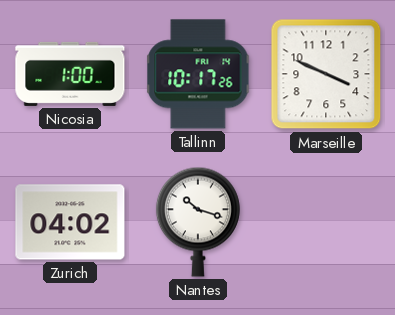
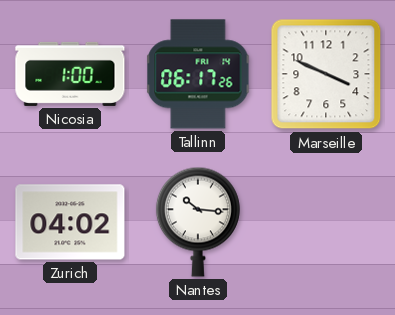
Tallinn: 10:17 -> 06:17
Nantes: 10:18 -> 10:16
